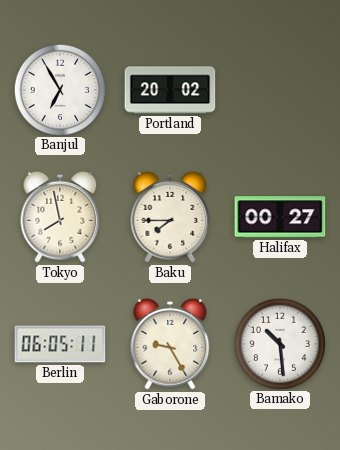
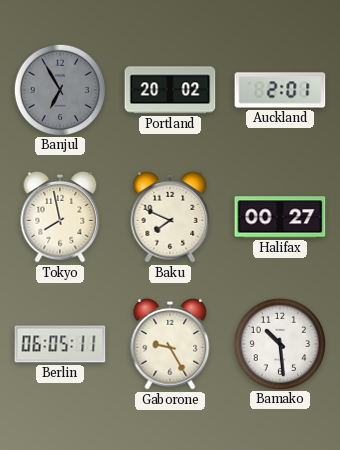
Banjul dial: white -> grey
Auckland: none -> 2:01
Baku: 7:45 -> 7:49
